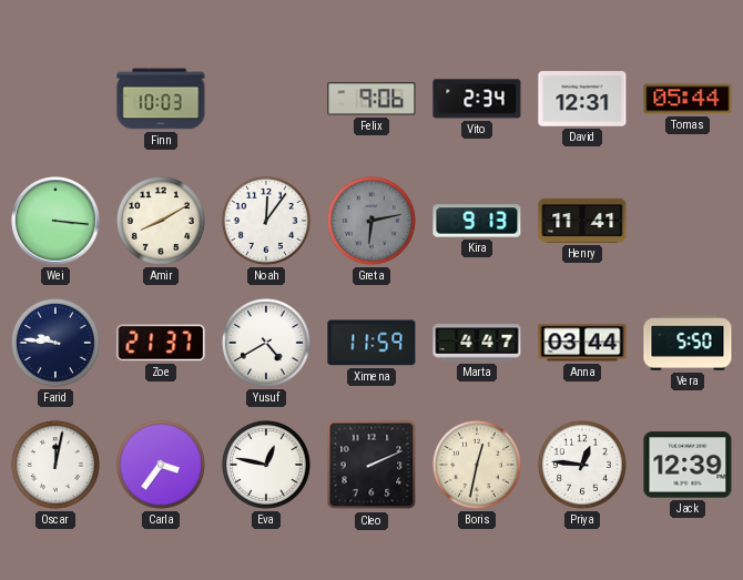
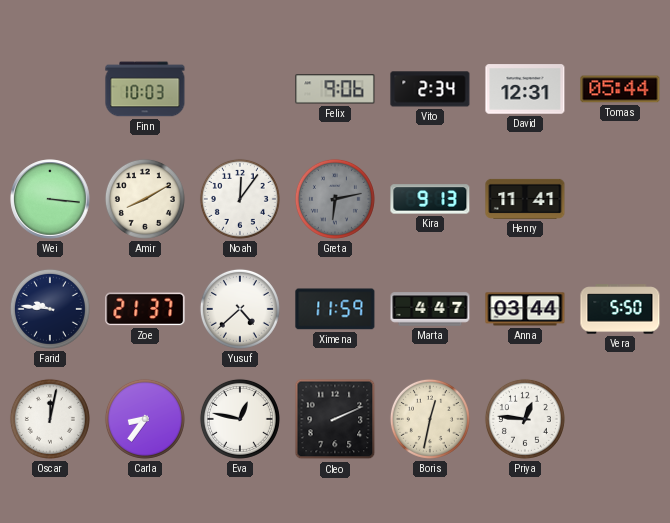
Yusuf: 4:40 -> 4:38
Carla: 3:36 -> 8:36
Jack: 12:39 -> none
